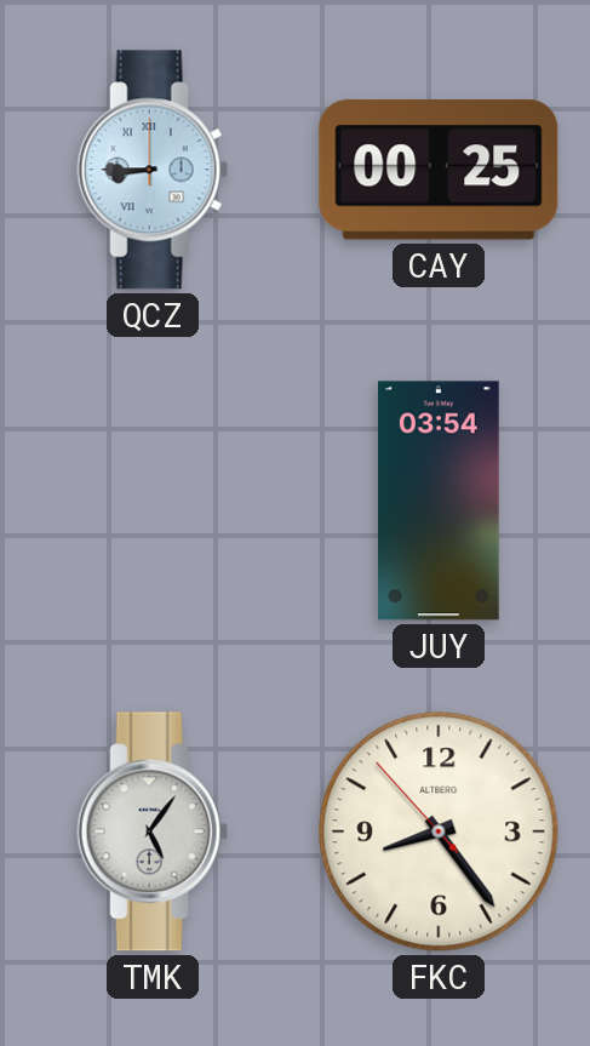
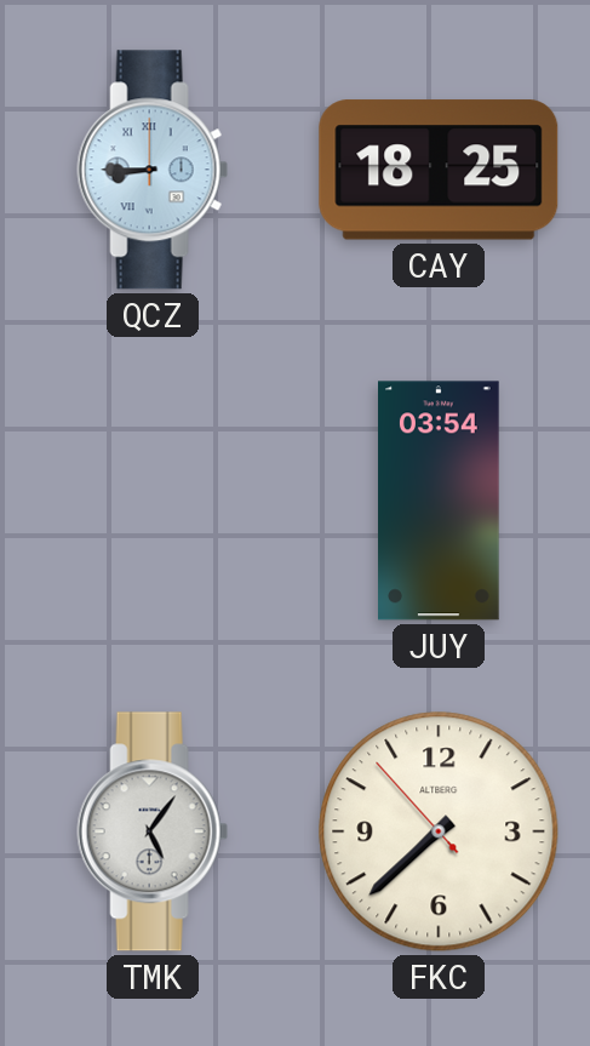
CAY: 00:25 -> 18:25
FKC: 8:23 -> 7:37
